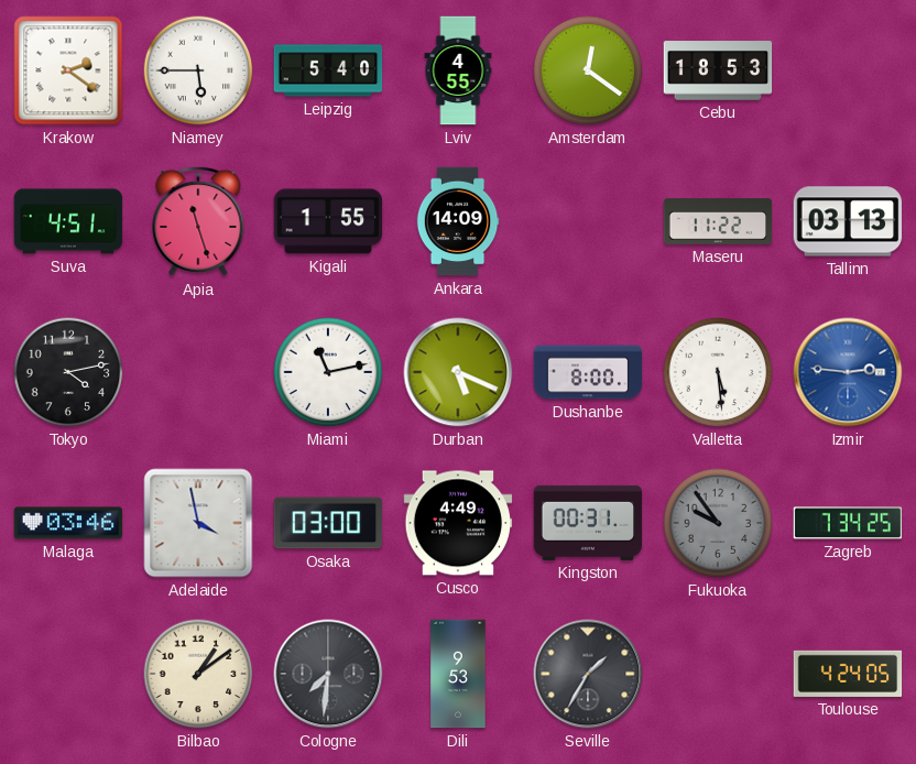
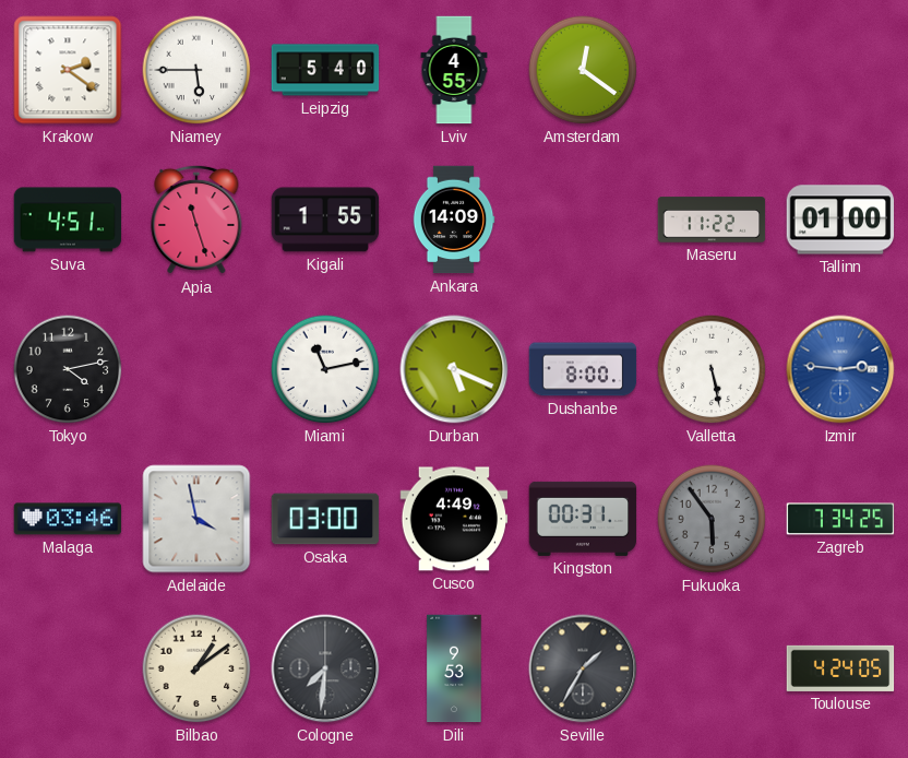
Cebu: 18:53 -> none
Tallinn: 03:13 -> 01:00
Valletta: 5:29 -> 5:28
Fukuoka: 9:54 -> 5:54
